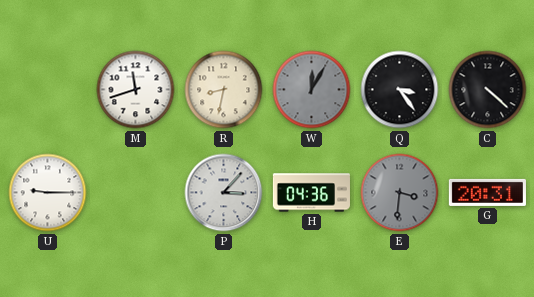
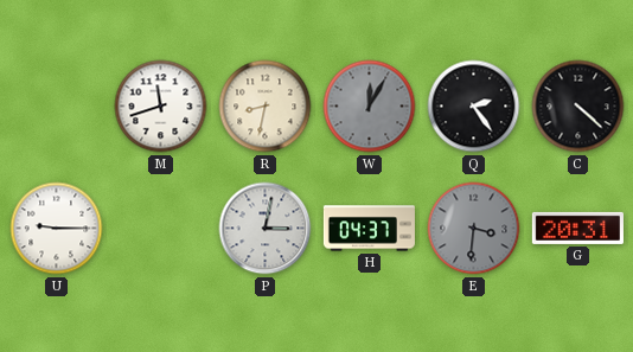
Q: 3:24 -> 2:24
P: 3:07 -> 3:02
H: 04:36 -> 04:37
